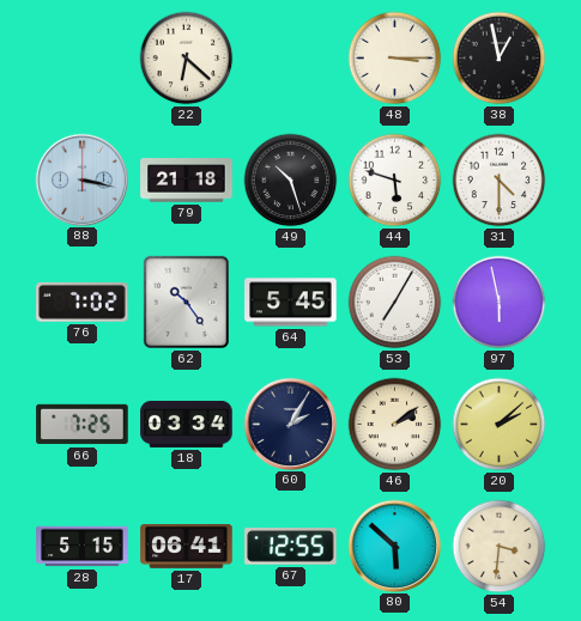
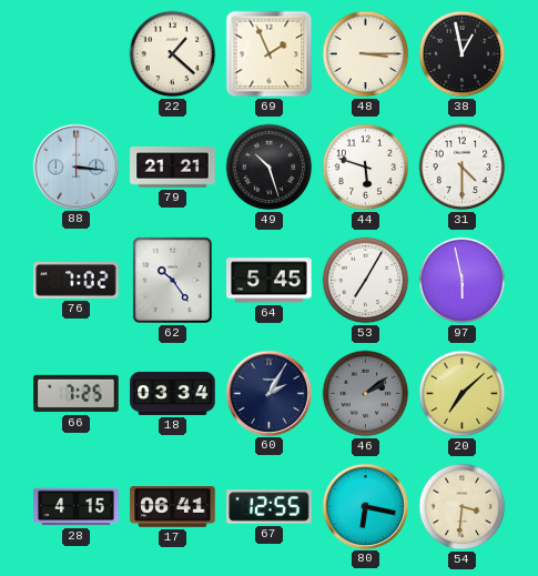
22: 6:22 -> 1:22
69: none -> 1:56
88: 3:17 -> 3:16
79: 21:18 -> 21:21
46 dial: cream -> grey
20: 2:08 -> 7:08
28: 5:15 -> 4:15
80: 5:52 -> 6:17
